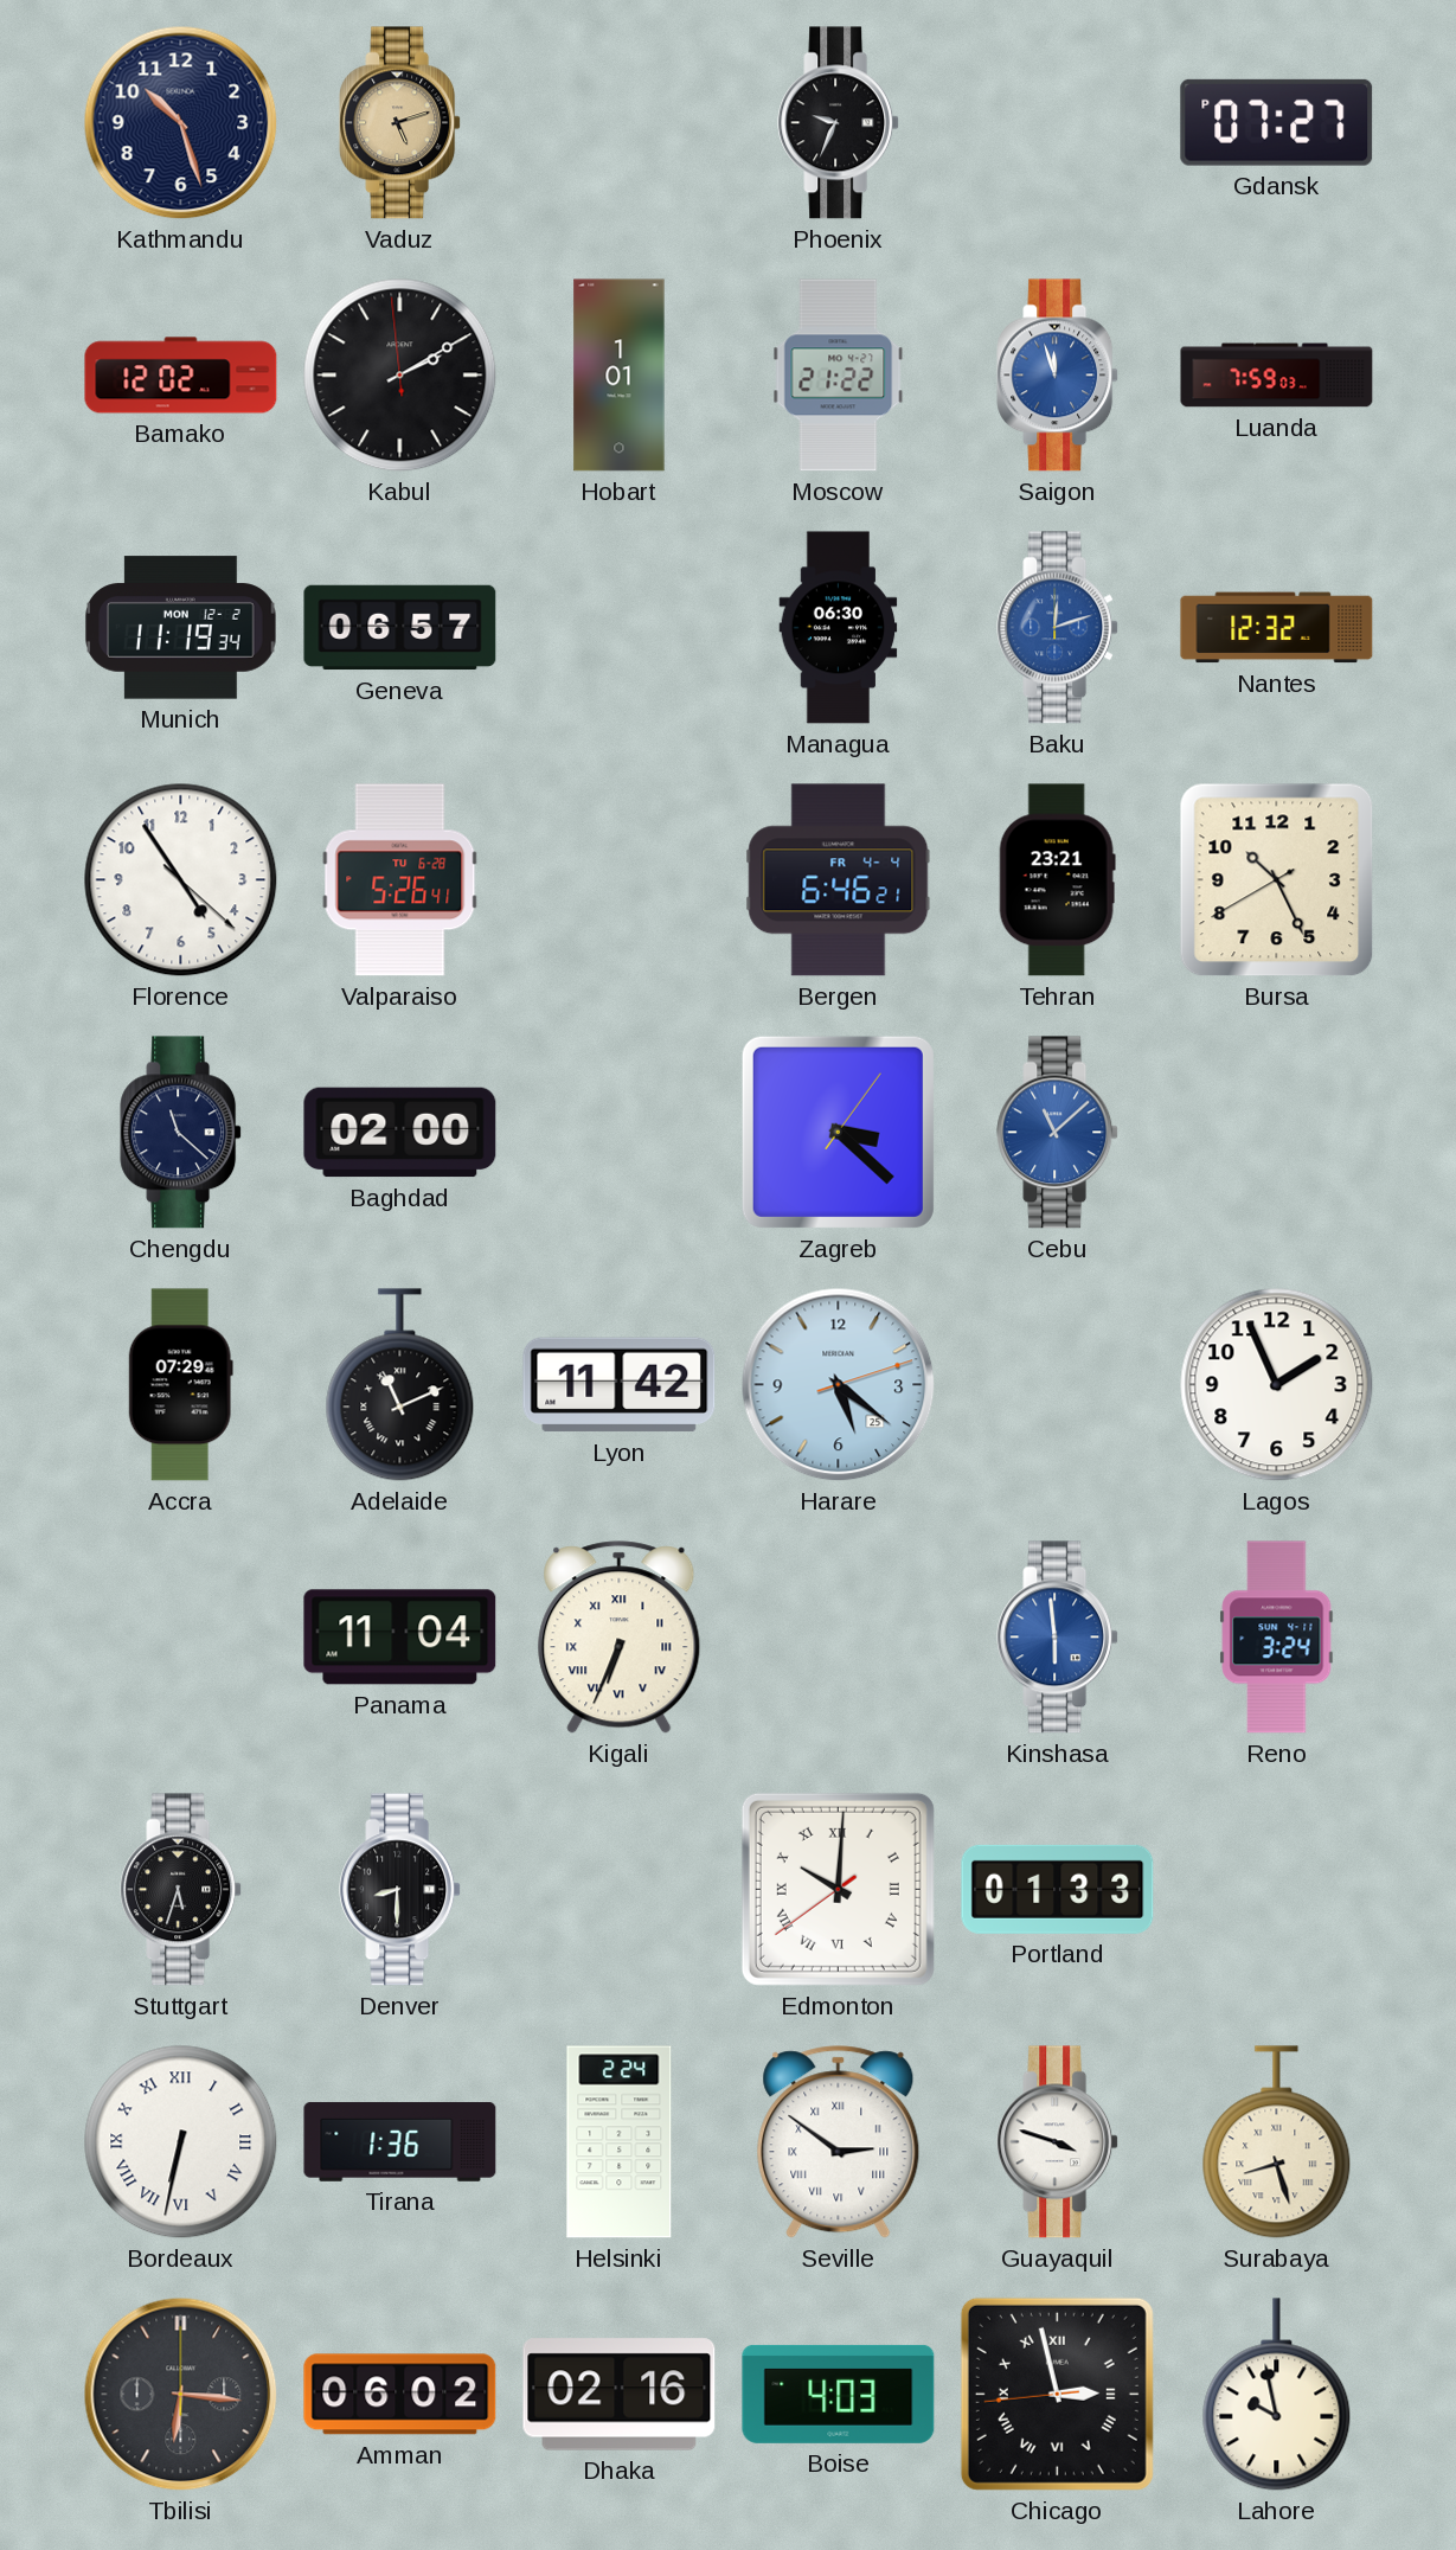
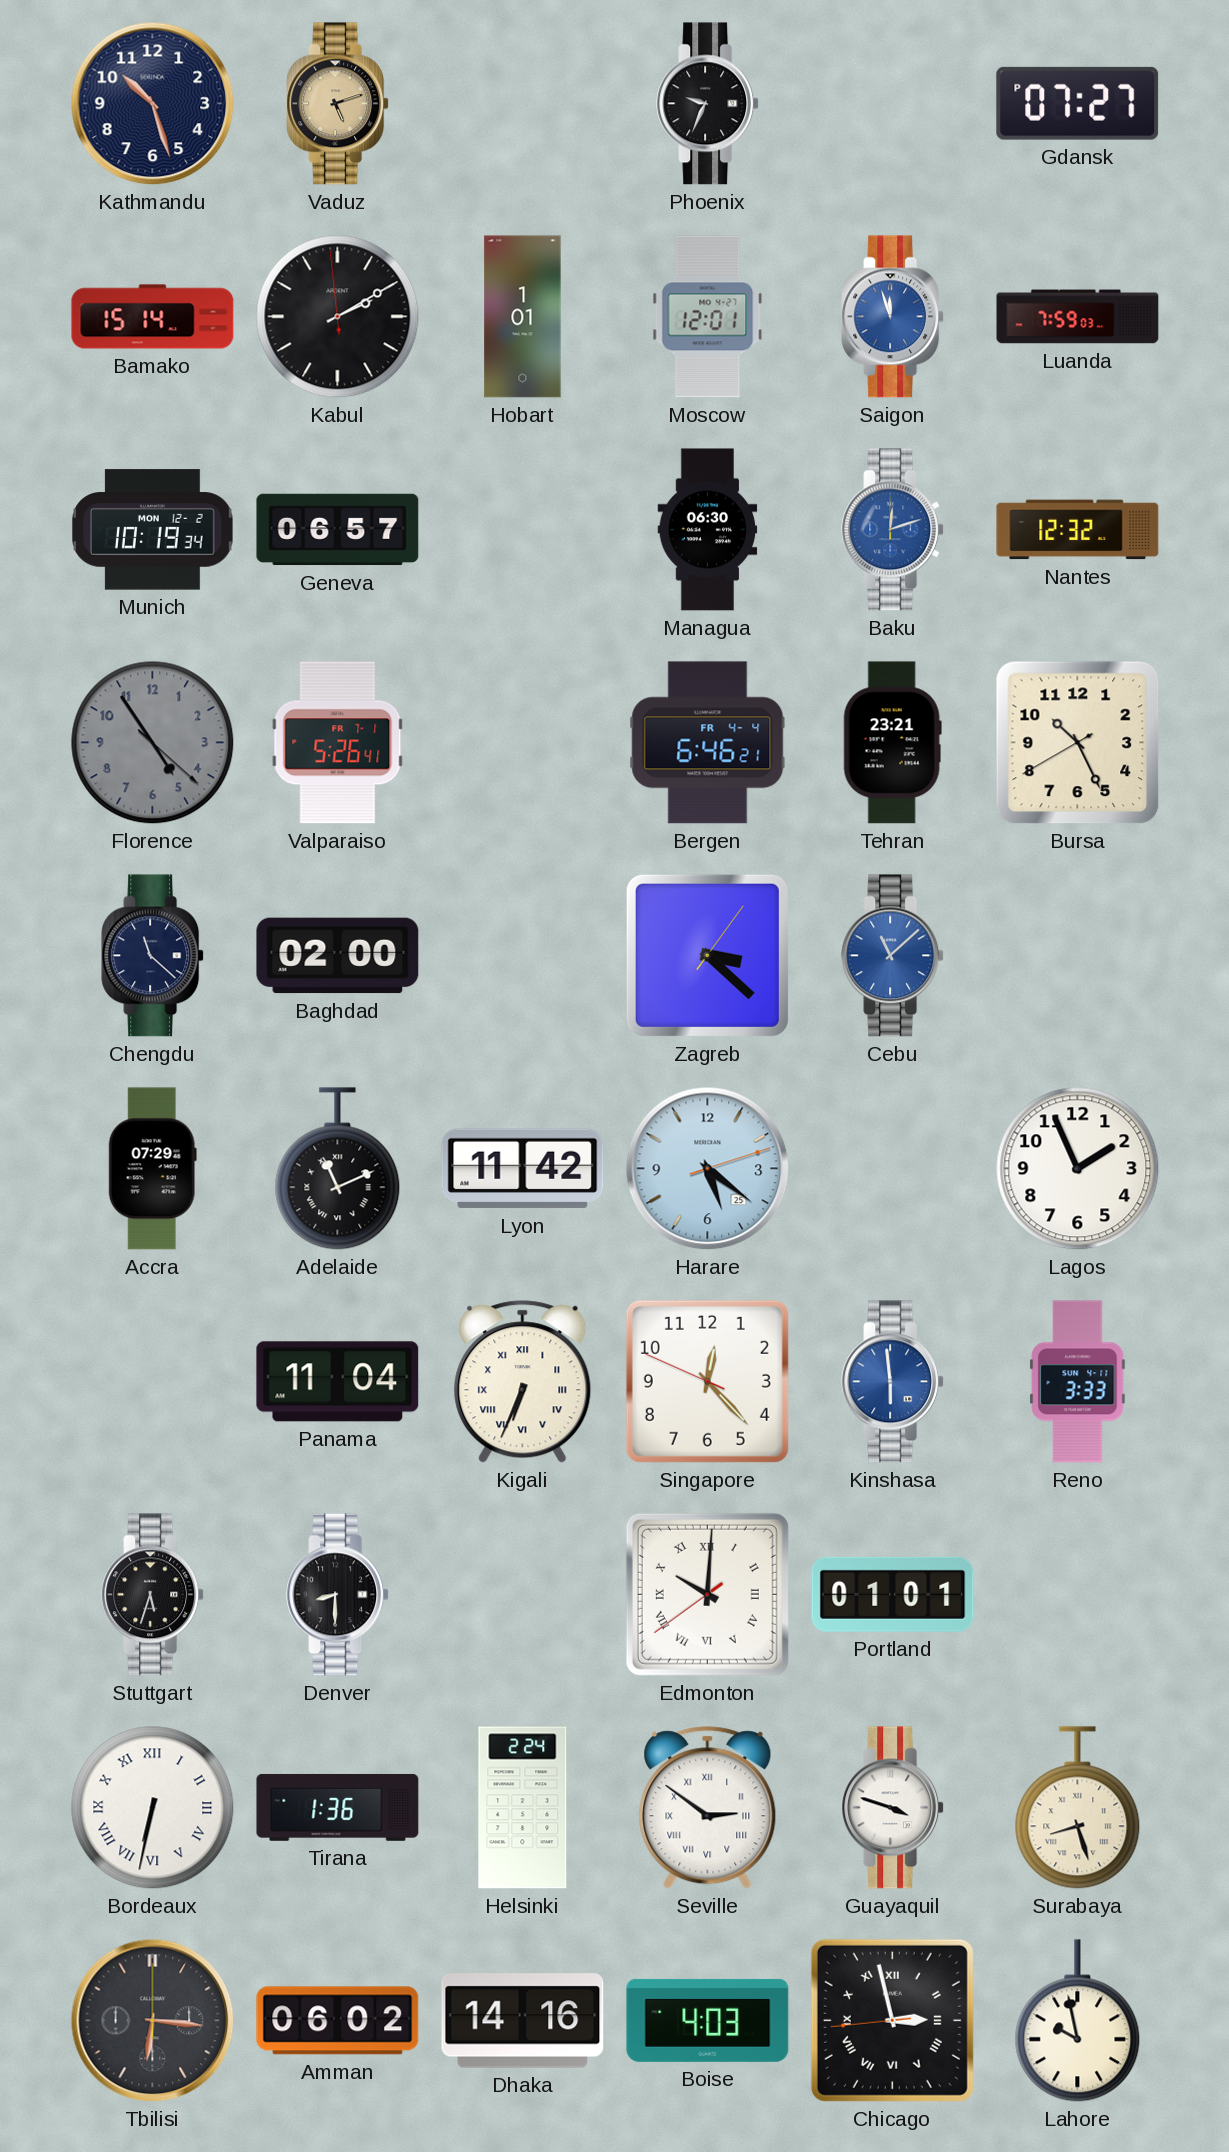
Bamako: 12:02 -> 15:14
Moscow: 21:22 -> 12:01
Munich: 11:19 -> 10:19
Florence dial: white -> grey
Valparaiso date: TU 6-28 -> FR 7-1
Singapore: none -> 12:22
Reno: 3:24 -> 3:33
Portland: 01:33 -> 01:01
Dhaka: 02:16 -> 14:16
